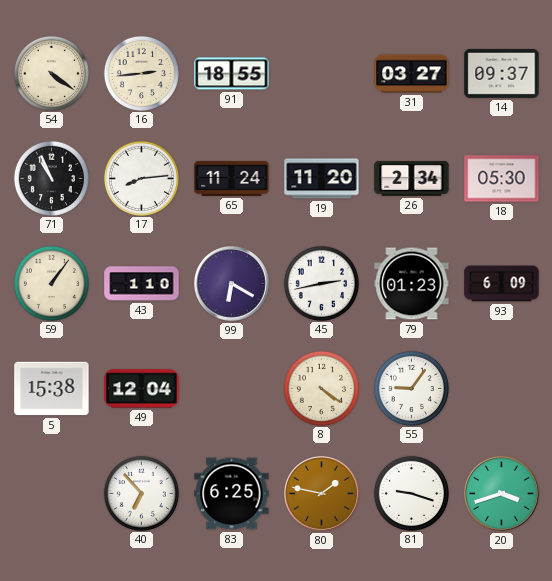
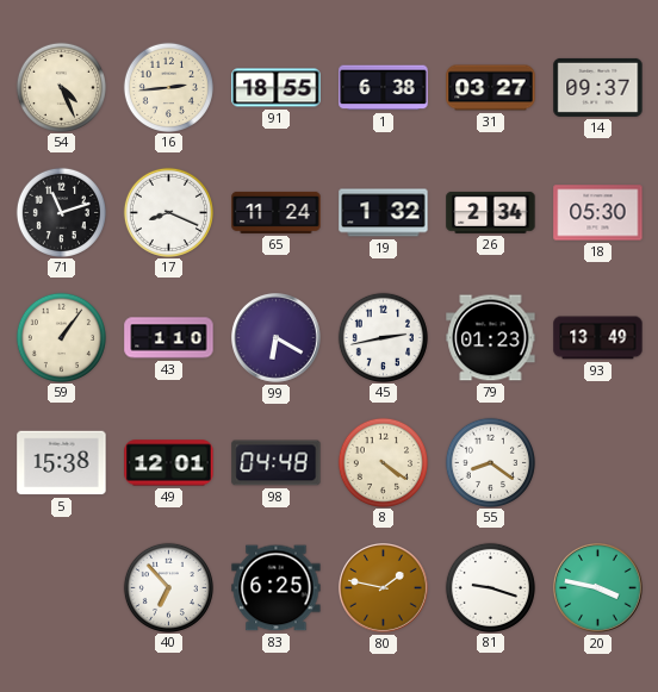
54: 4:21 -> 4:26
1: none -> 6:38
71: 10:56 -> 11:12
17: 8:14 -> 8:19
19: 11:20 -> 1:32
93: 6:09 -> 13:49
49: 12:04 -> 12:01
98: none -> 04:48
55: 9:06 -> 8:21
20: 3:42 -> 3:47
